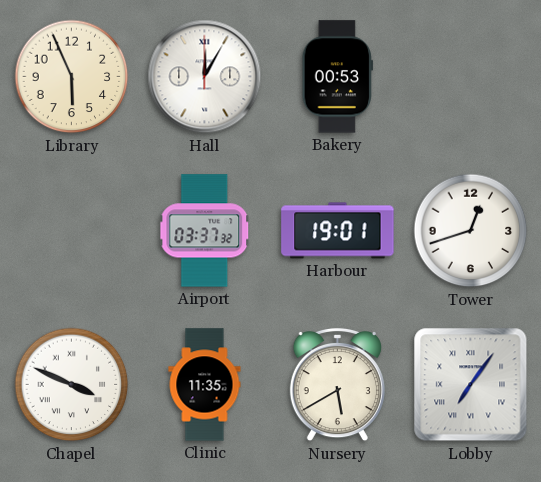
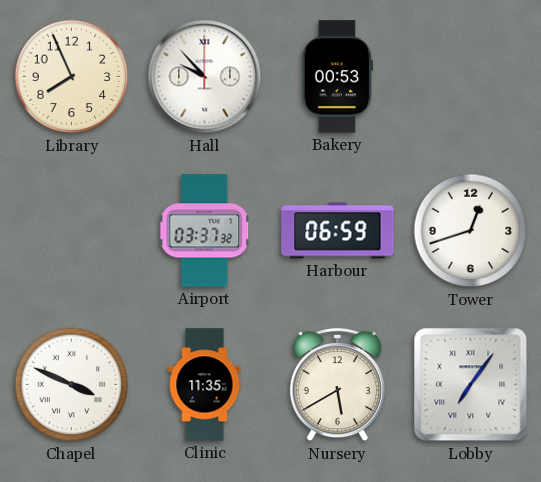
Library: 5:56 -> 7:56
Hall: 12:05 -> 9:53
Harbour: 19:01 -> 06:59
